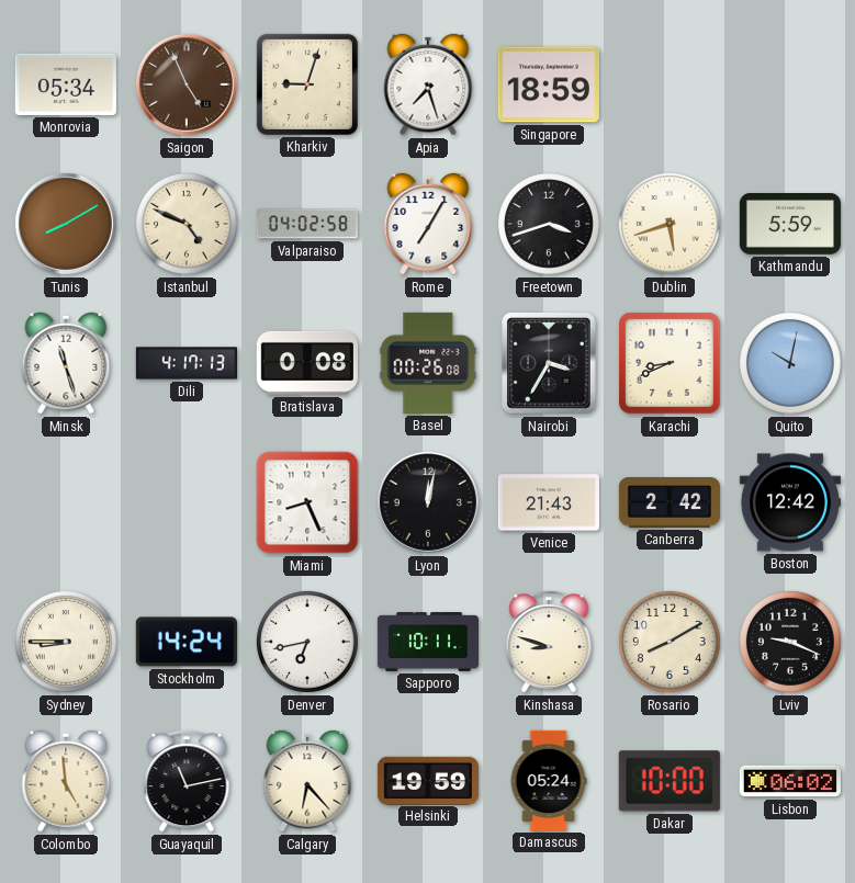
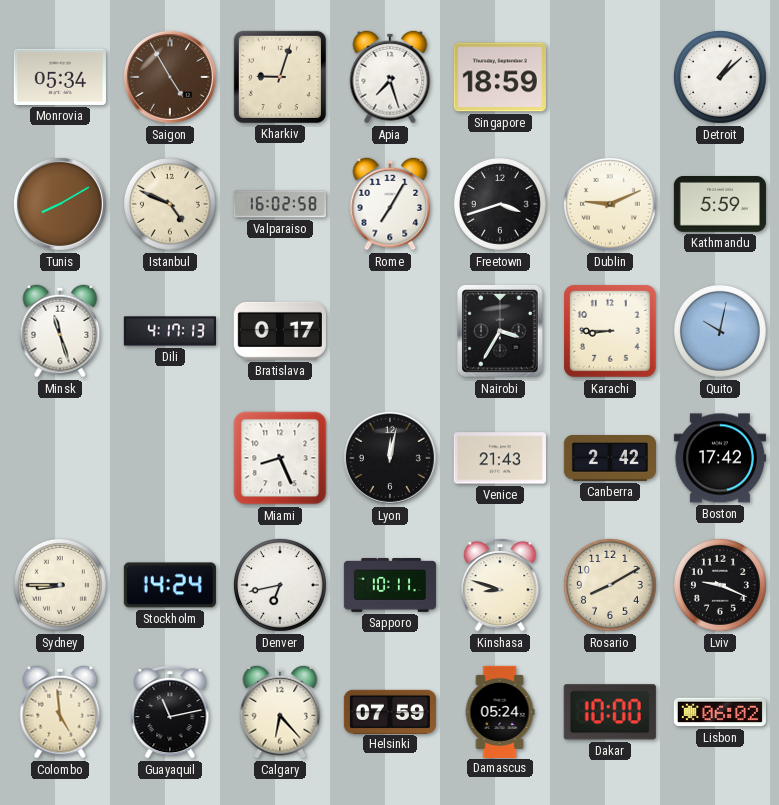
Saigon: 4:56 -> 4:55
Detroit: none -> 1:08
Valparaiso: 04:02 -> 16:02
Dublin: 5:42 -> 9:11
Bratislava: 0:08 -> 0:17
Basel: 00:26 -> none
Karachi: 8:41 -> 8:45
Boston: 12:42 -> 17:42
Helsinki: 19:59 -> 07:59
